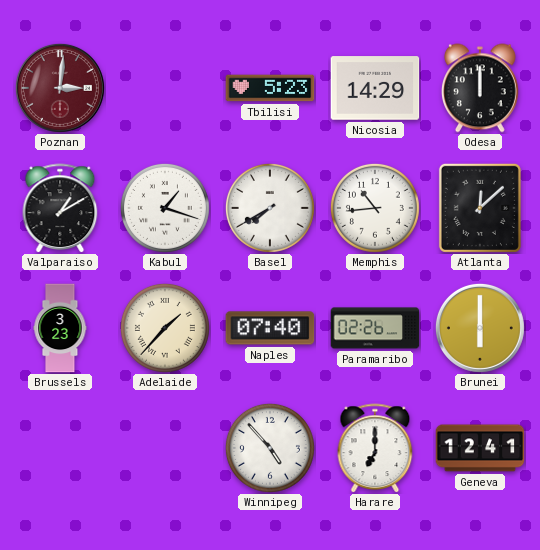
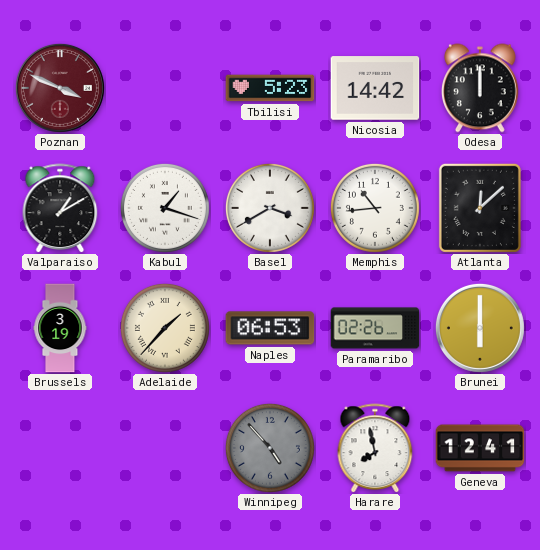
Poznan: 3:01 -> 3:49
Nicosia: 14:29 -> 14:42
Basel: 7:40 -> 3:40
Brussels: 3:23 -> 3:19
Naples: 07:40 -> 06:53
Winnipeg dial: white -> grey
Harare: 7:00 -> 7:58
